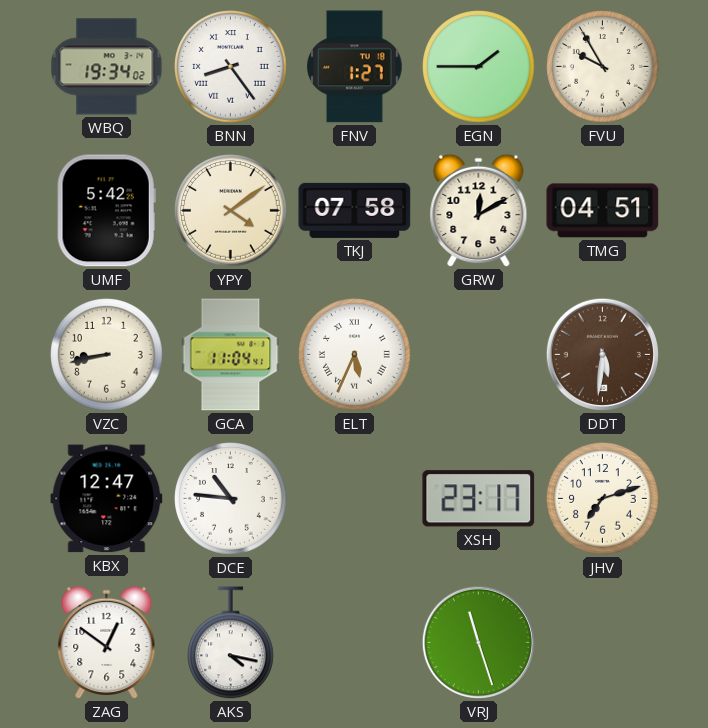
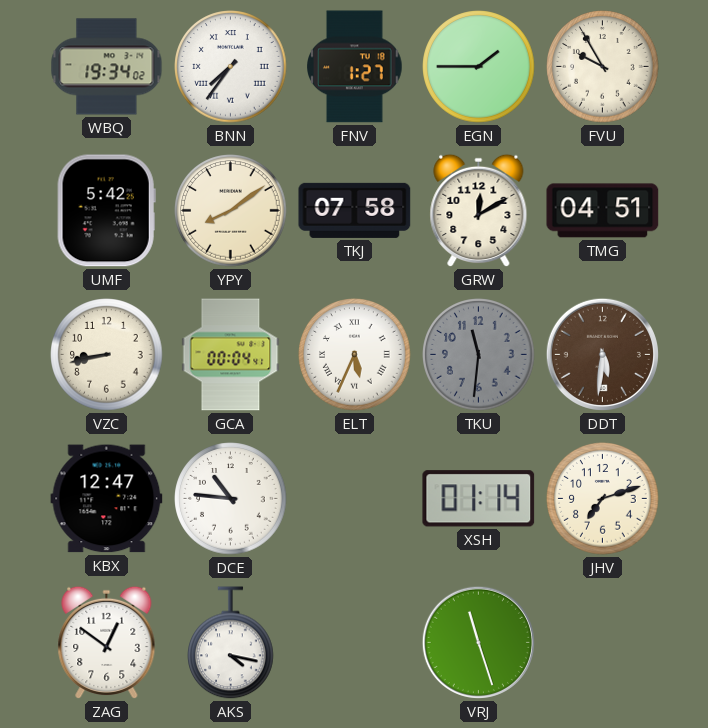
BNN: 8:24 -> 7:36
YPY: 4:09 -> 8:09
GCA: 11:04 -> 00:04
TKU: none -> 11:31
XSH: 23:17 -> 01:14
